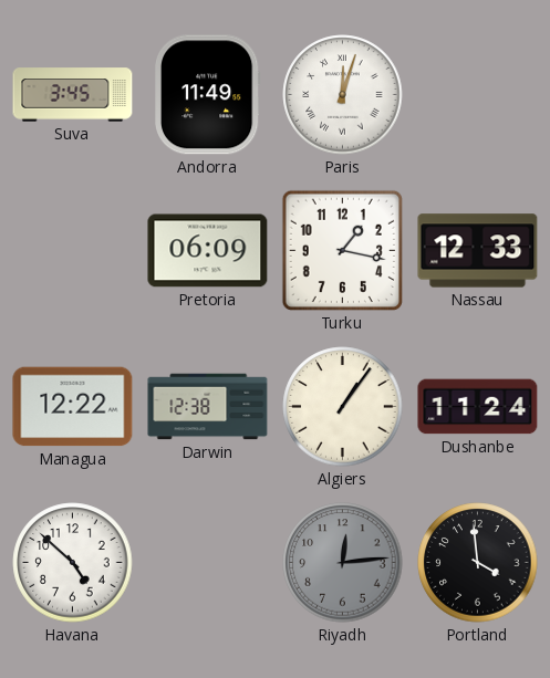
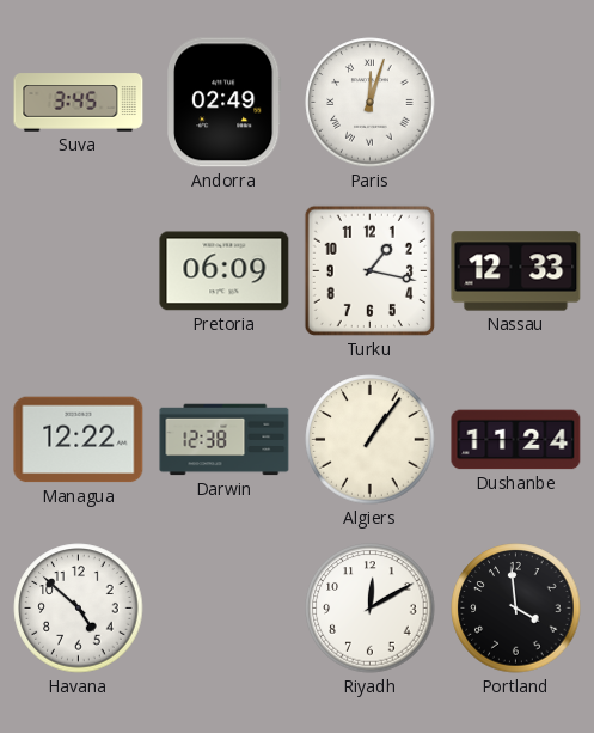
Andorra: 11:49 -> 02:49
Riyadh: 12:14 -> 12:10
Riyadh dial: grey -> white
